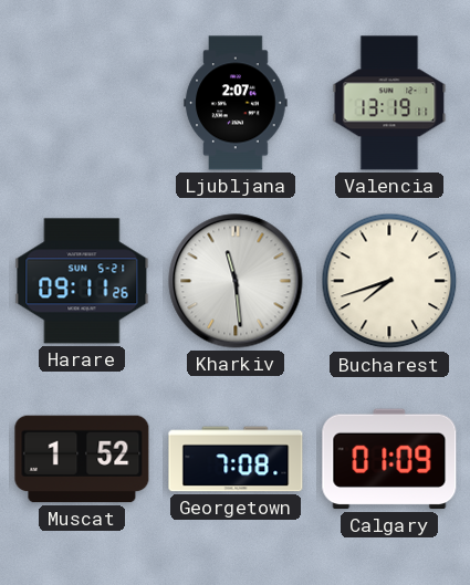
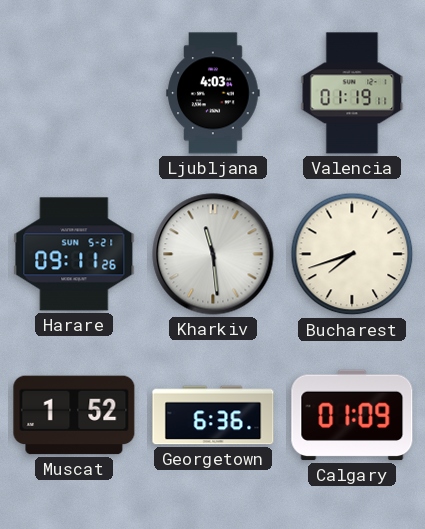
Ljubljana: 2:07 -> 4:03
Valencia: 13:19 -> 01:19
Georgetown: 7:08 -> 6:36
